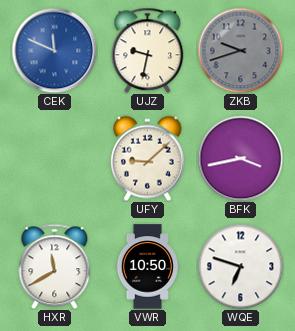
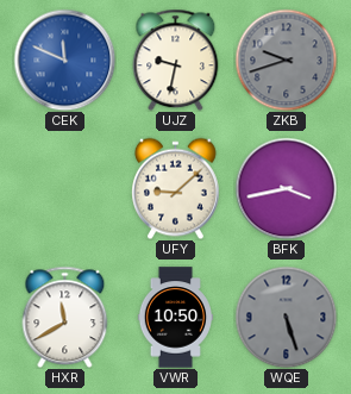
WQE: 6:48 -> 5:27
WQE dial: white -> grey
